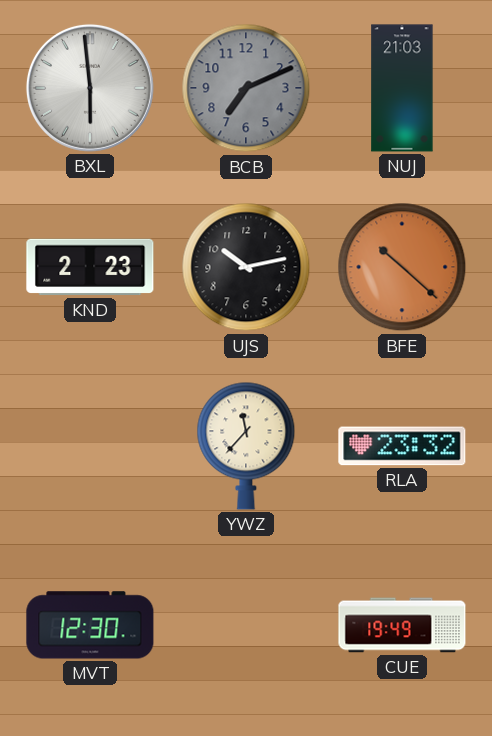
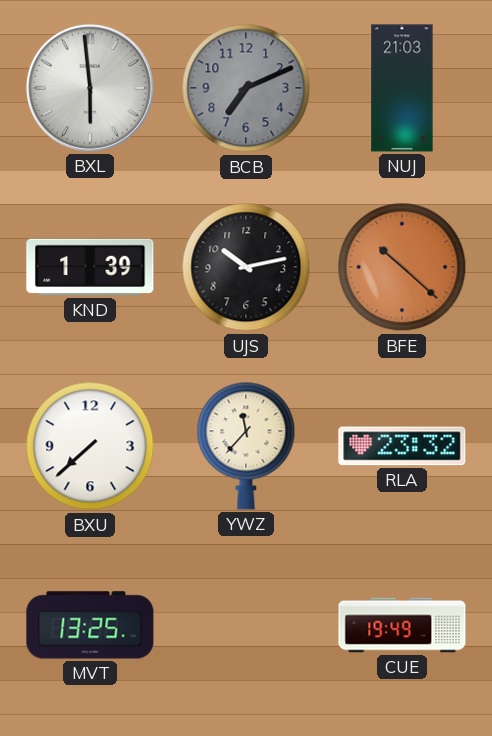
KND: 2:23 -> 1:39
BXU: none -> 7:38
MVT: 12:30 -> 13:25
